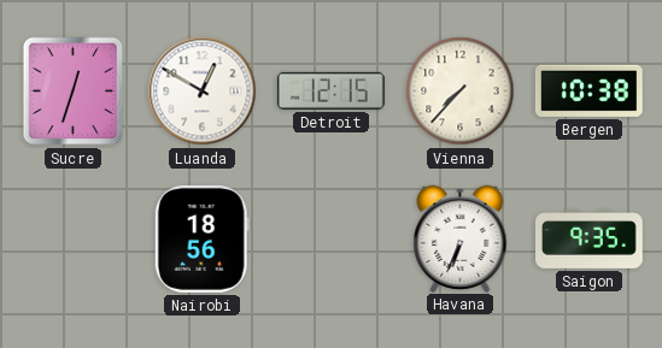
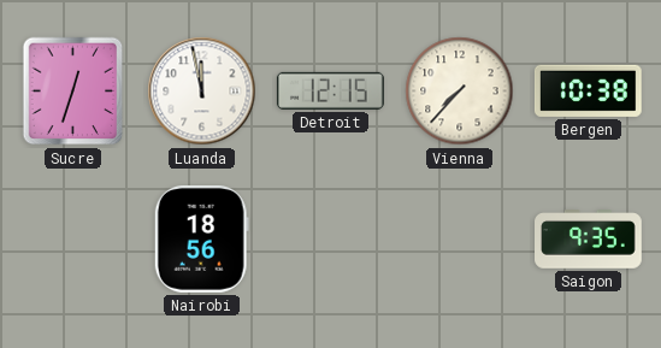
Luanda: 12:50 -> 11:58
Havana: 6:34 -> none
